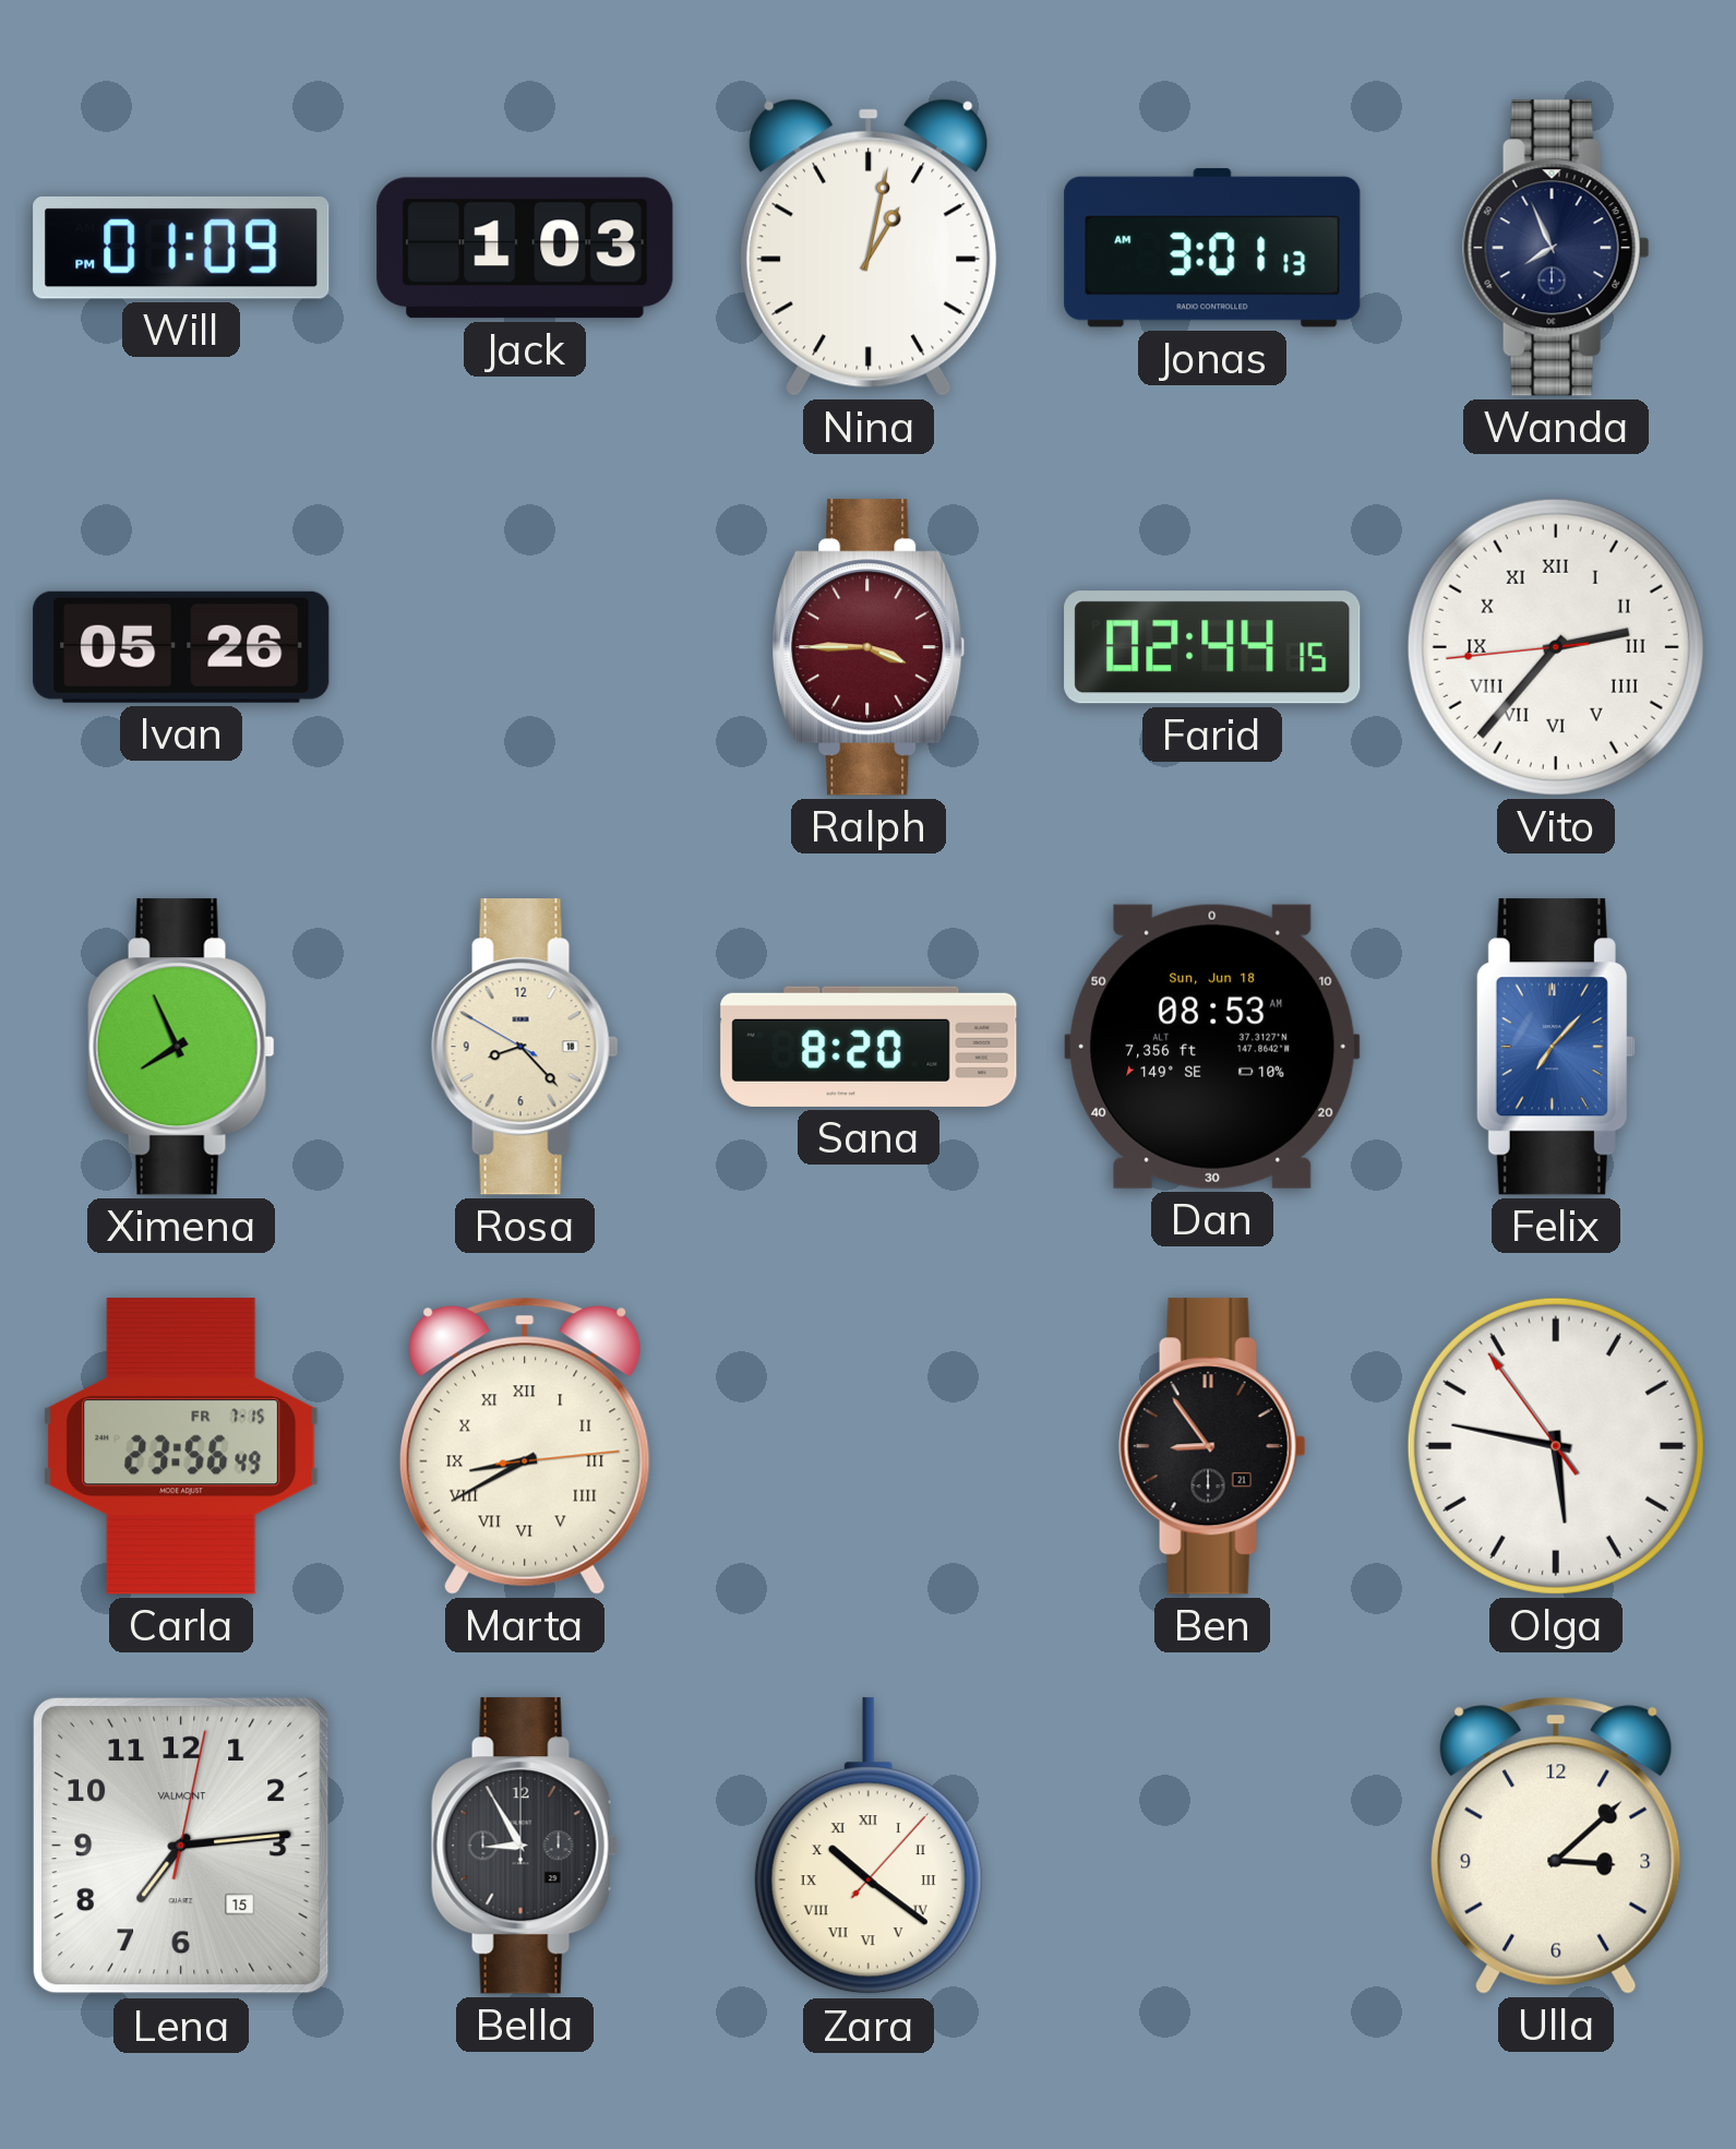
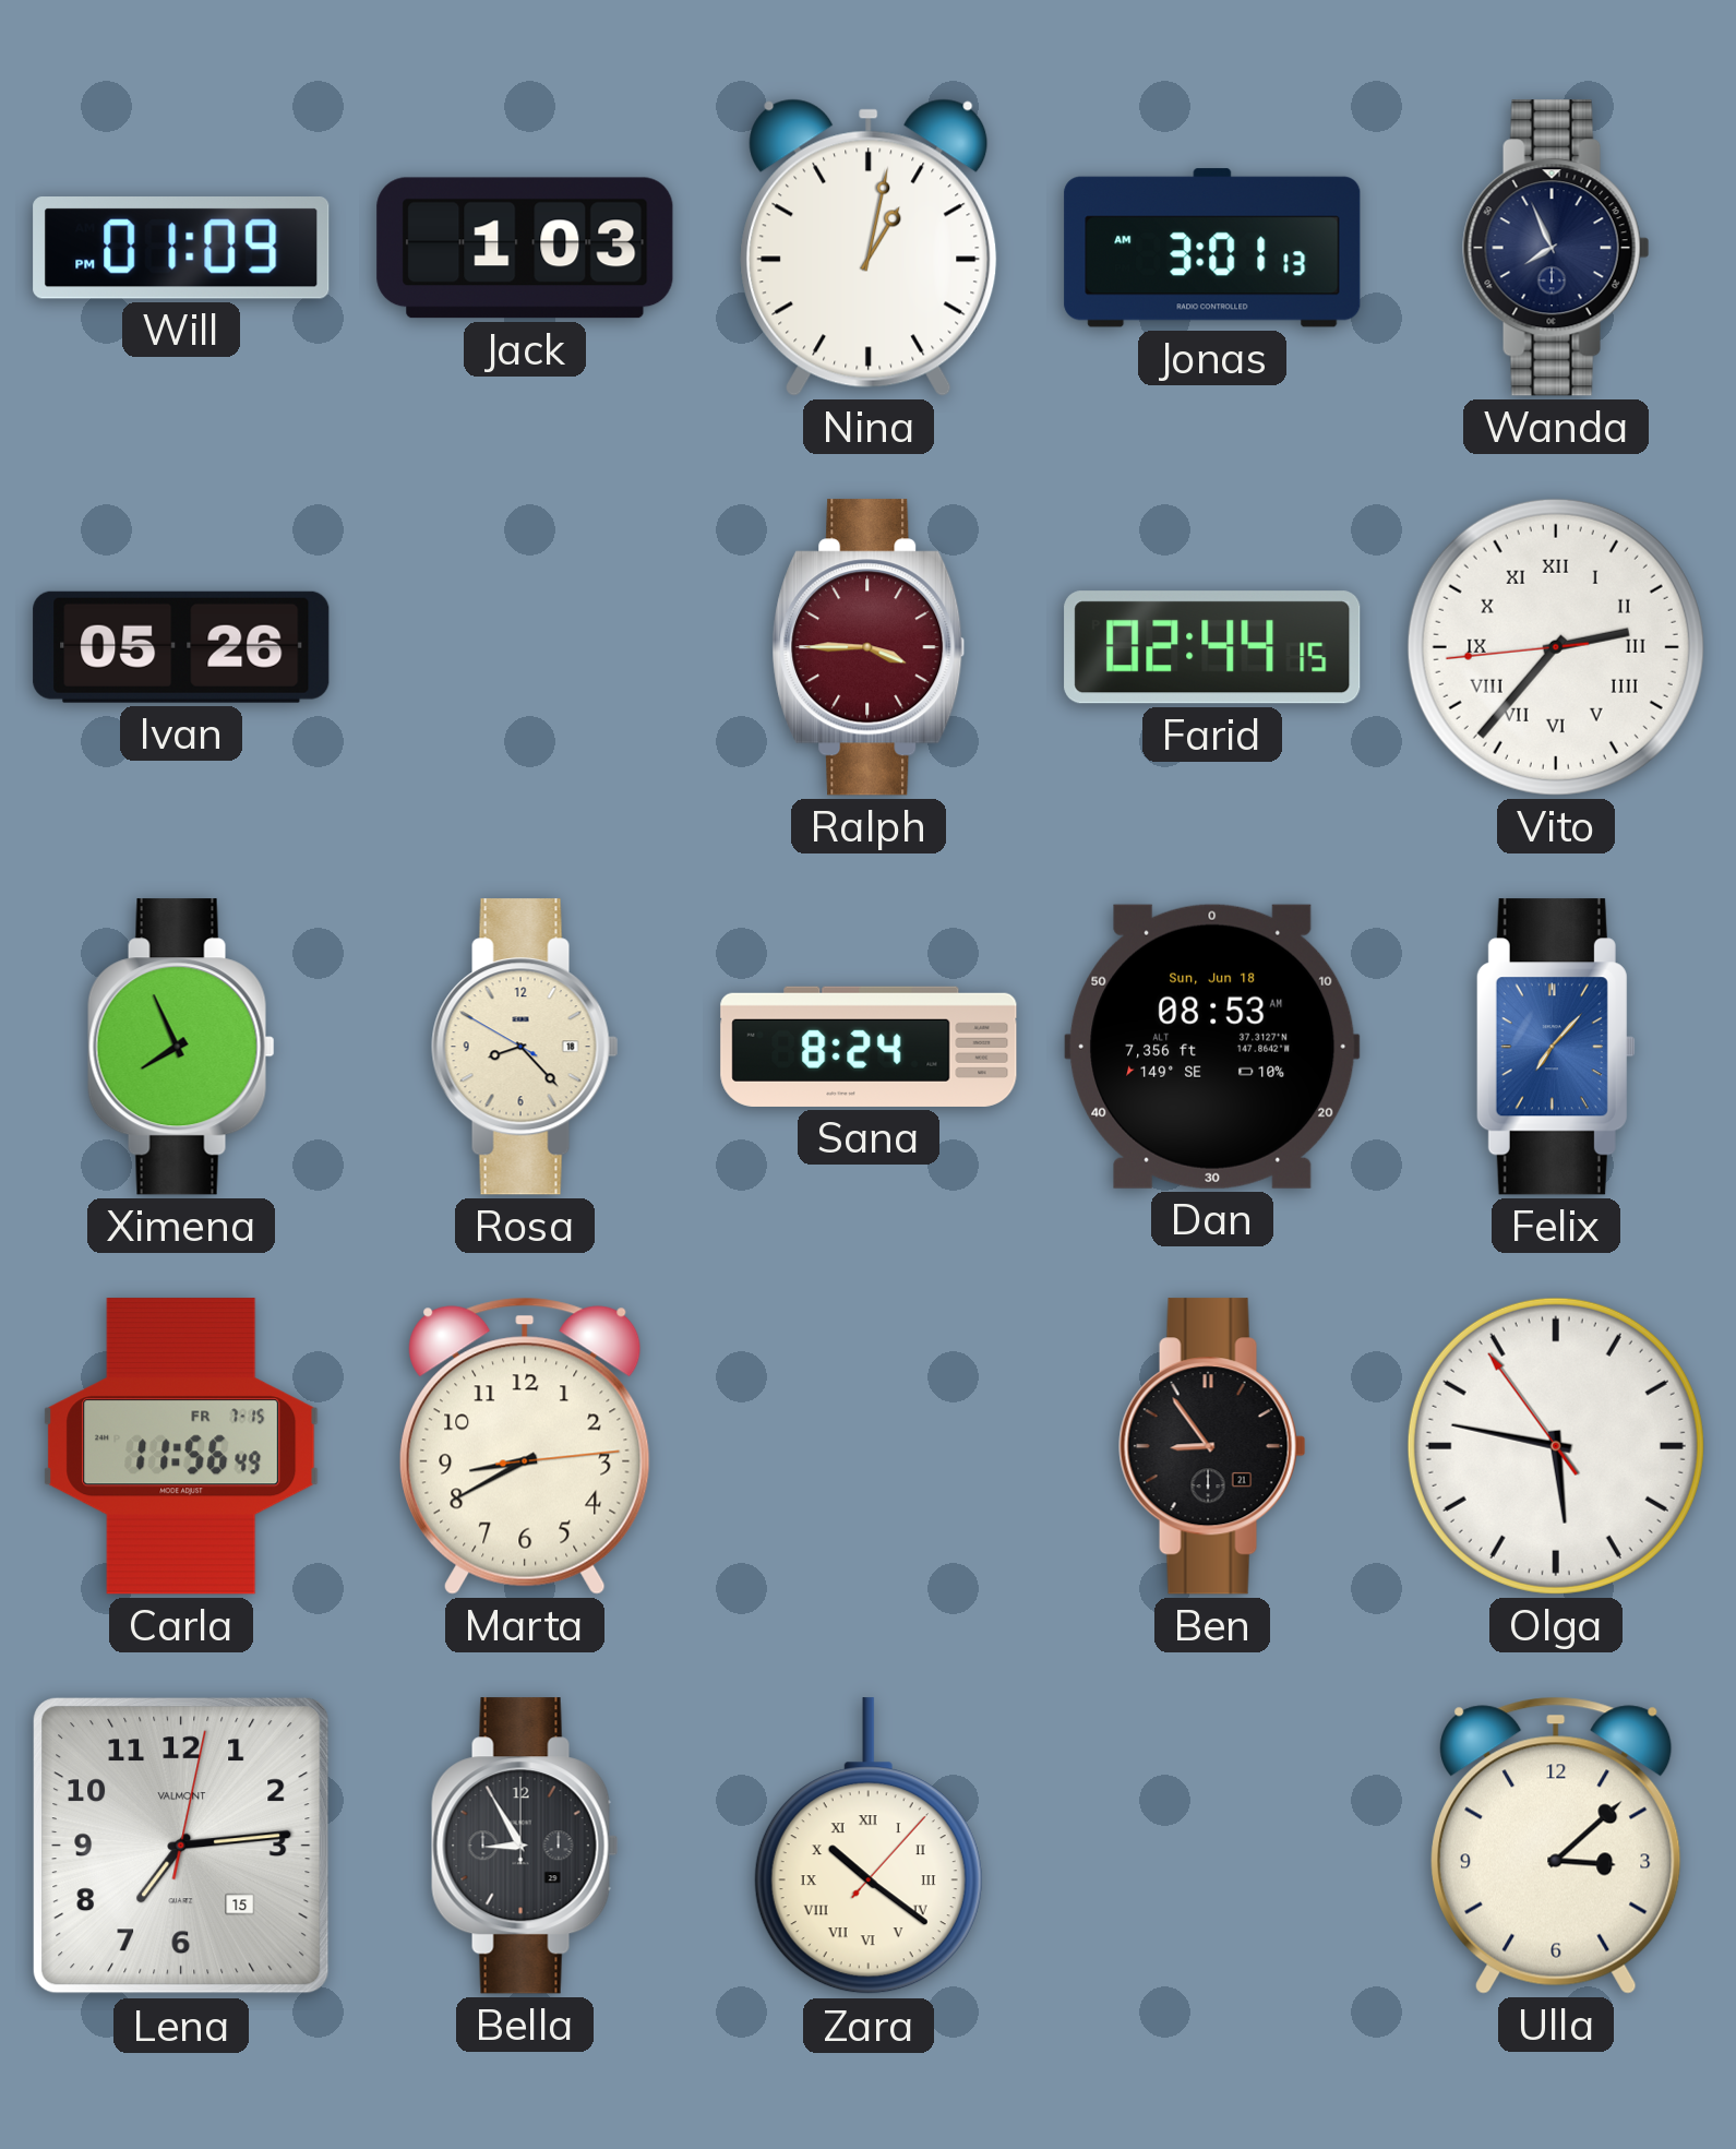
Sana: 8:20 -> 8:24
Carla: 23:56 -> 11:56
Marta numerals: Roman -> Arabic
